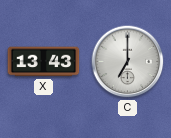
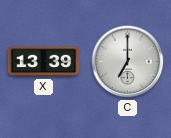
X: 13:43 -> 13:39
